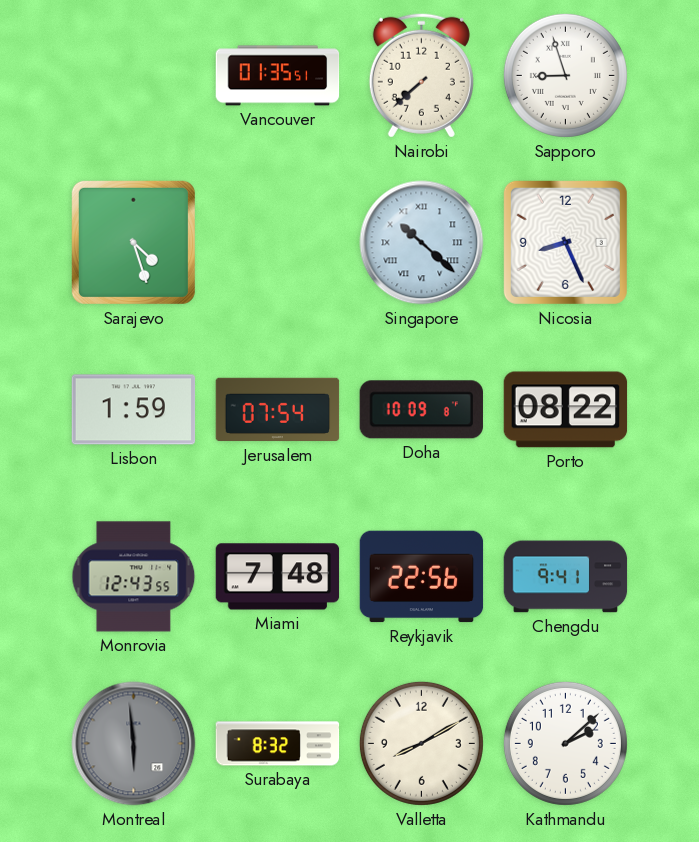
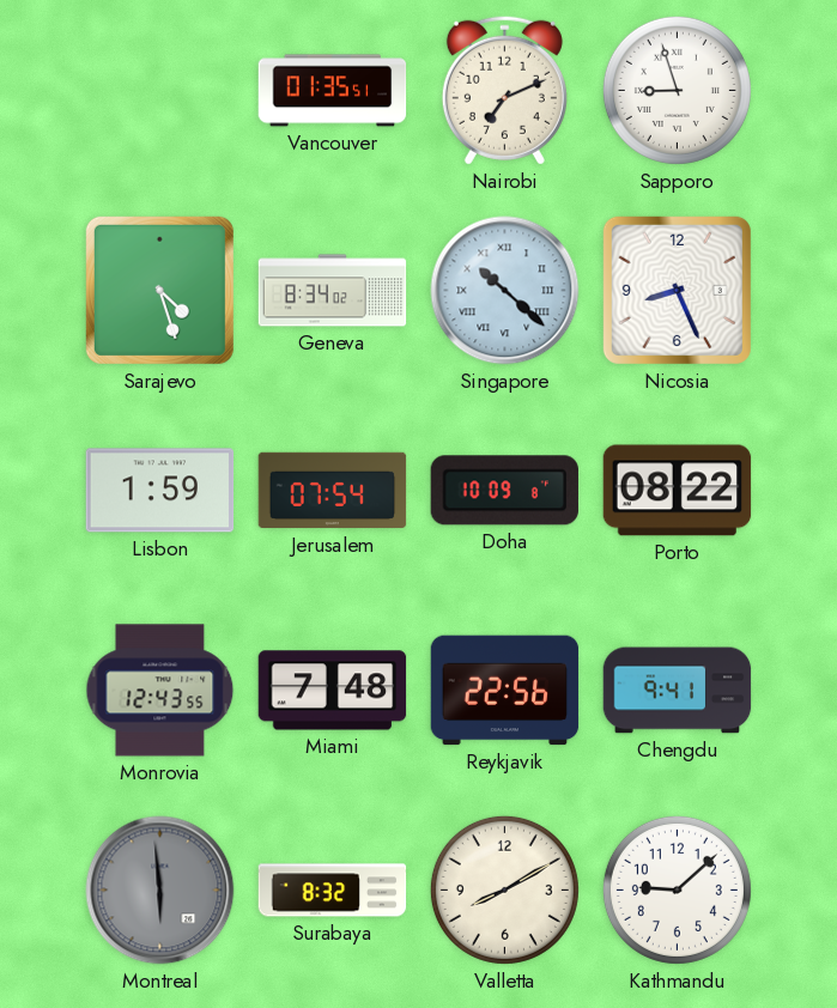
Nairobi: 7:38 -> 7:11
Geneva: none -> 8:34
Kathmandu: 2:08 -> 9:08
